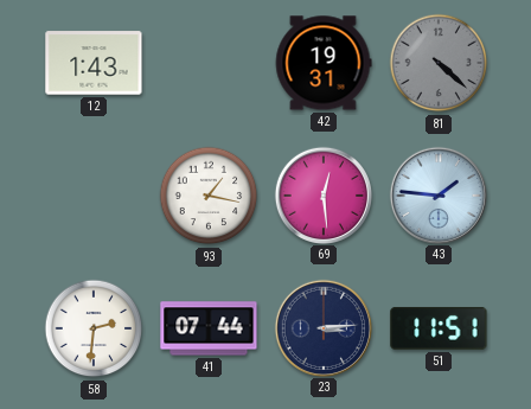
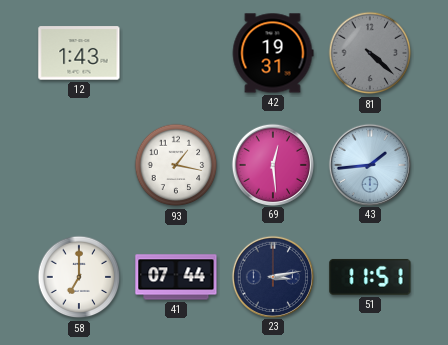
43: 1:46 -> 1:44
58: 2:31 -> 7:00
23: 3:14 -> 3:13
